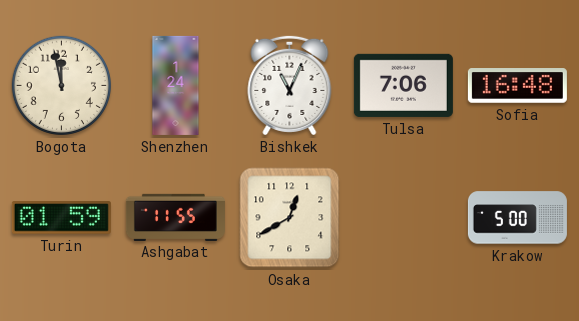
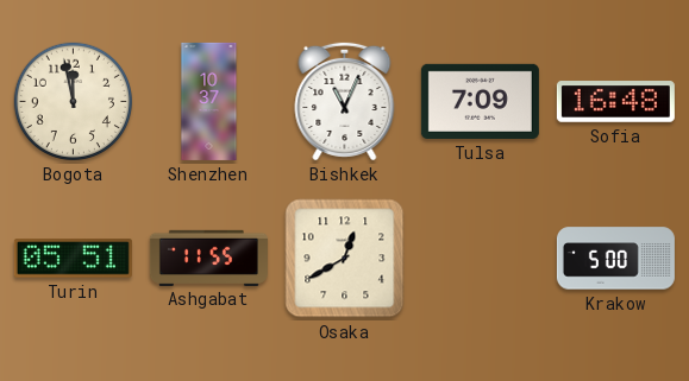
Shenzhen: 1:24 -> 10:37
Tulsa: 7:06 -> 7:09
Turin: 01:59 -> 05:51
